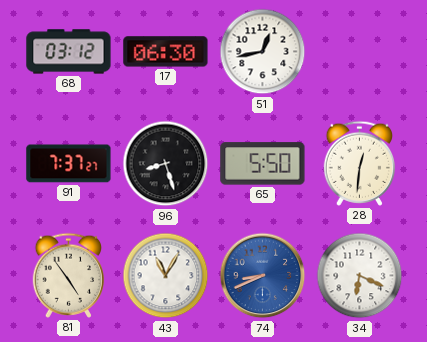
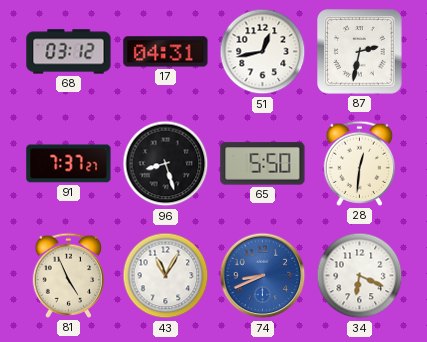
17: 06:30 -> 04:31
87: none -> 2:32
81: 4:54 -> 4:56
